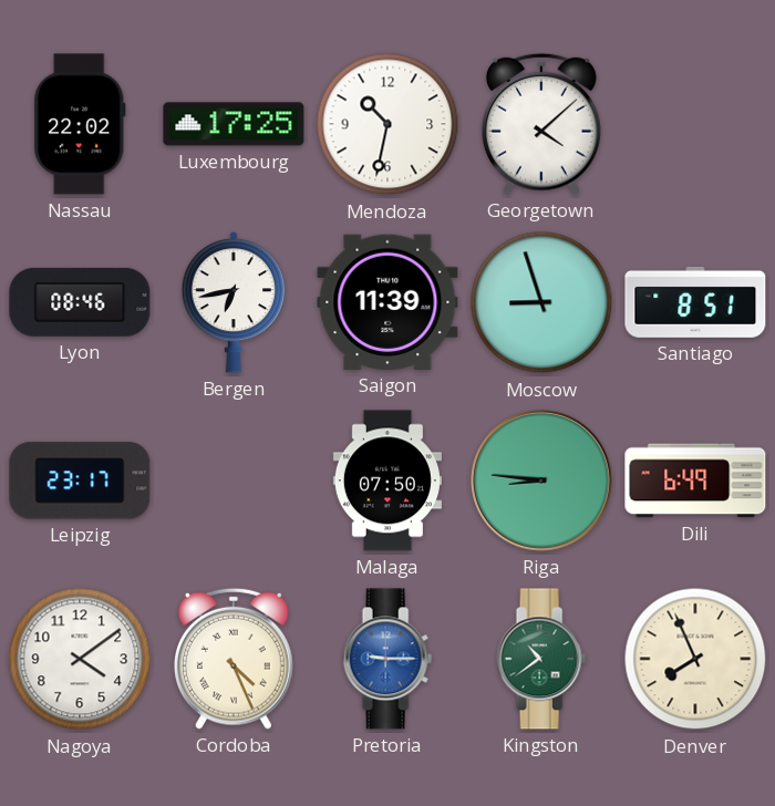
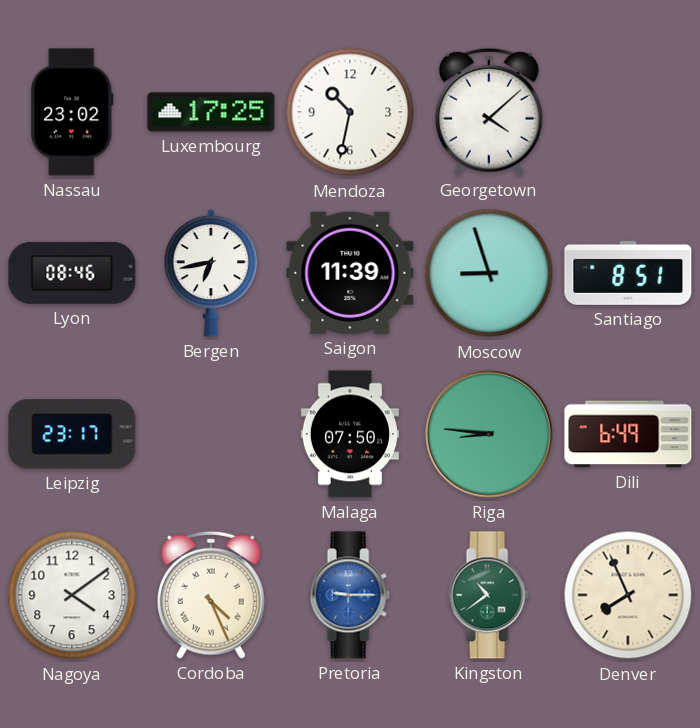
Nassau: 22:02 -> 23:02
